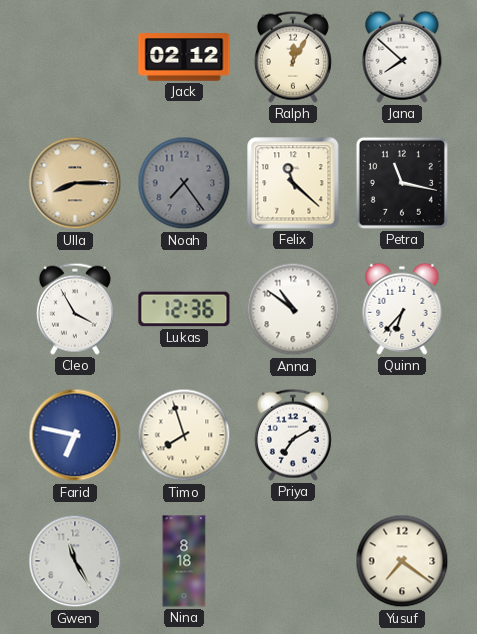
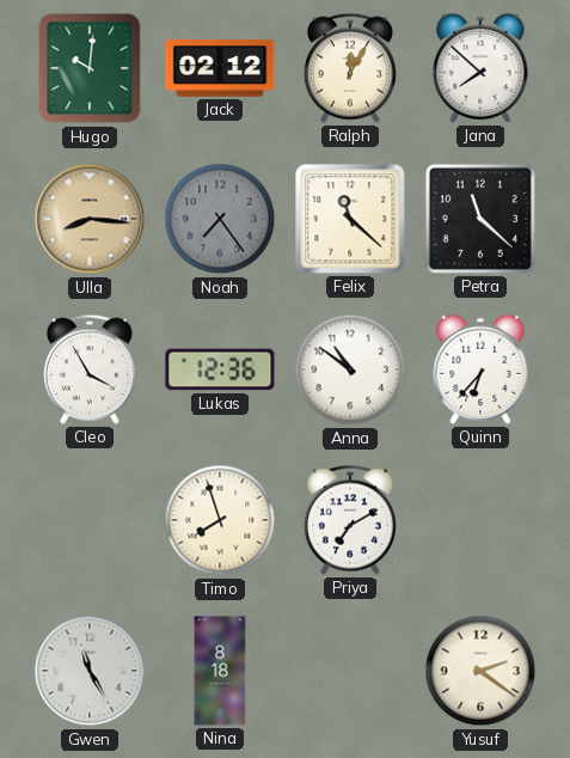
Hugo: none -> 10:01
Ulla: 8:15 -> 8:16
Petra: 11:17 -> 11:22
Farid: 6:47 -> none
Yusuf: 7:21 -> 2:21
